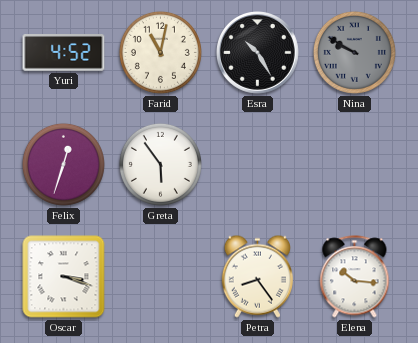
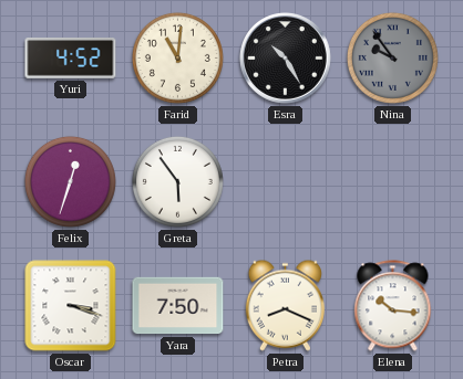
Farid: 11:02 -> 11:01
Nina: 9:50 -> 9:54
Yara: none -> 7:50
Petra: 8:24 -> 8:19
